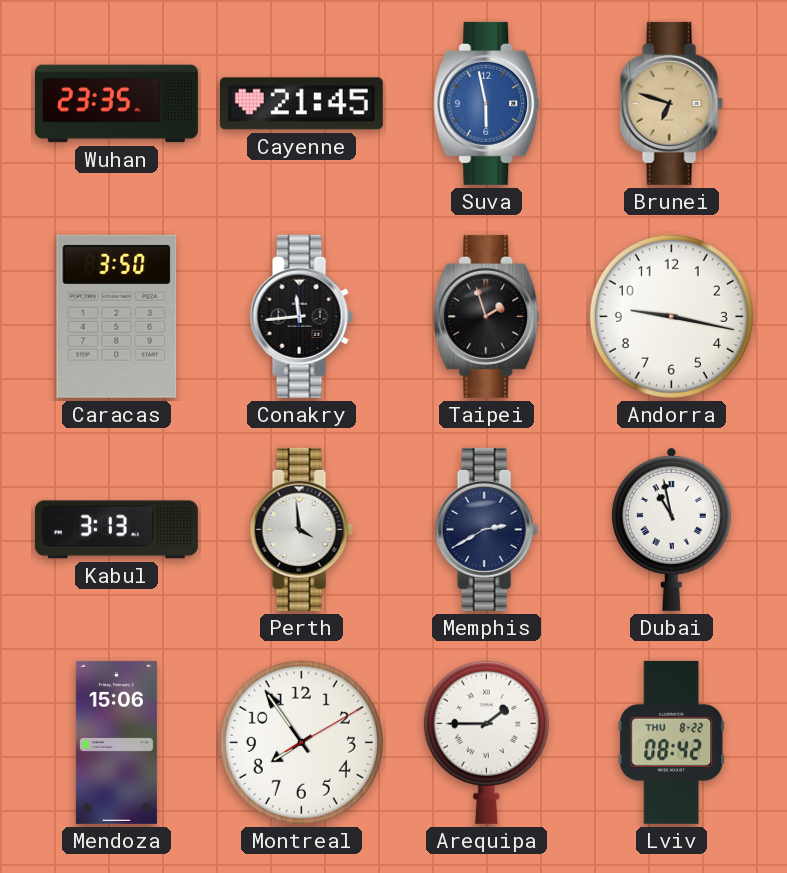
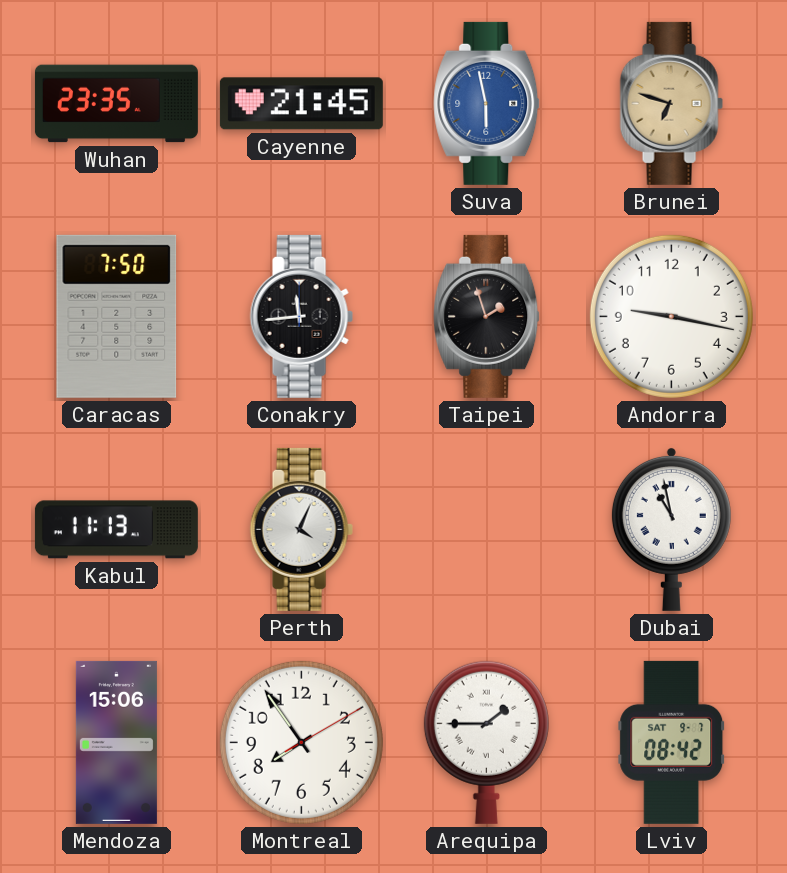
Caracas: 3:50 -> 7:50
Kabul: 3:13 -> 11:13
Perth: 3:59 -> 4:04
Memphis: 2:40 -> none
Lviv date: THU 8-22 -> SAT 9-7
